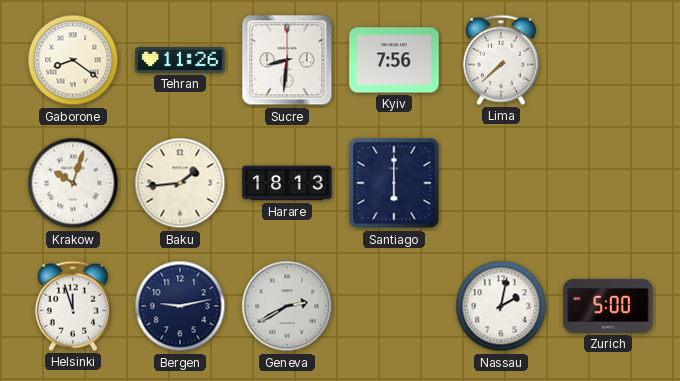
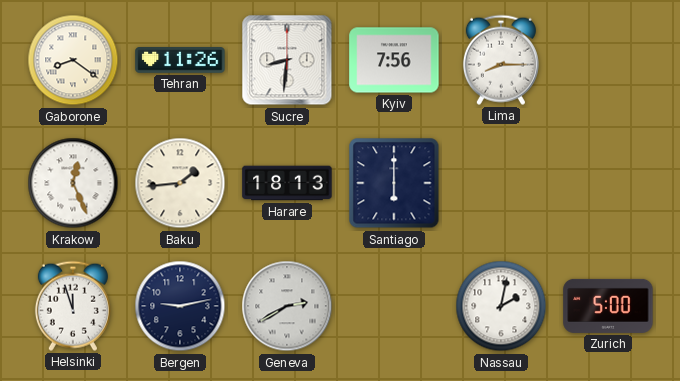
Lima: 7:38 -> 8:15
Krakow: 10:03 -> 12:26
